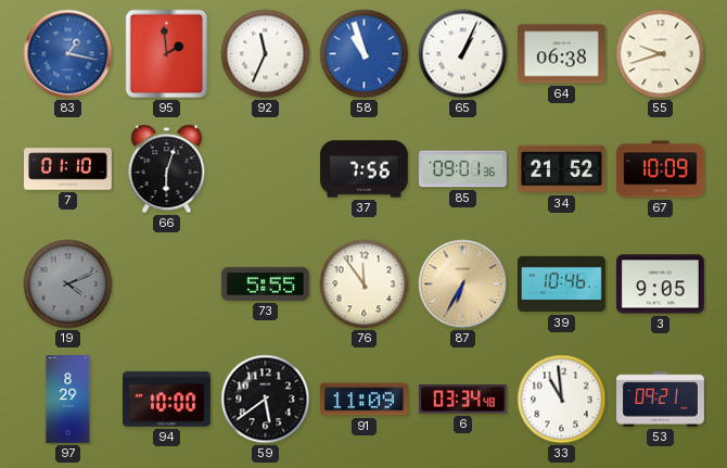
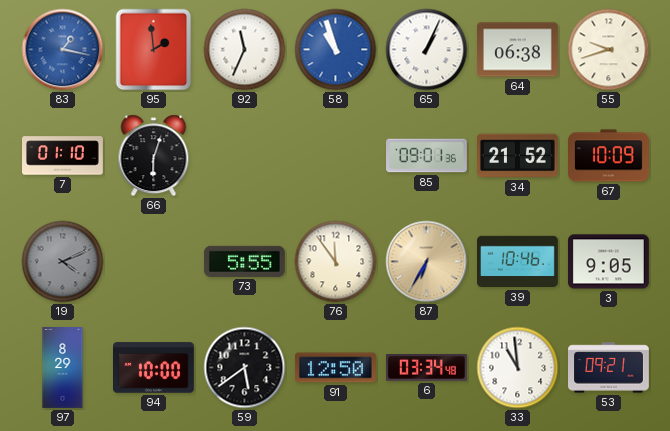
37: 7:56 -> none
91: 11:09 -> 12:50
